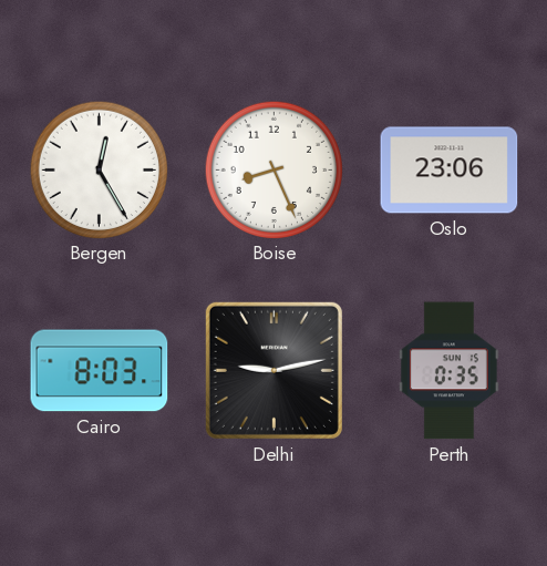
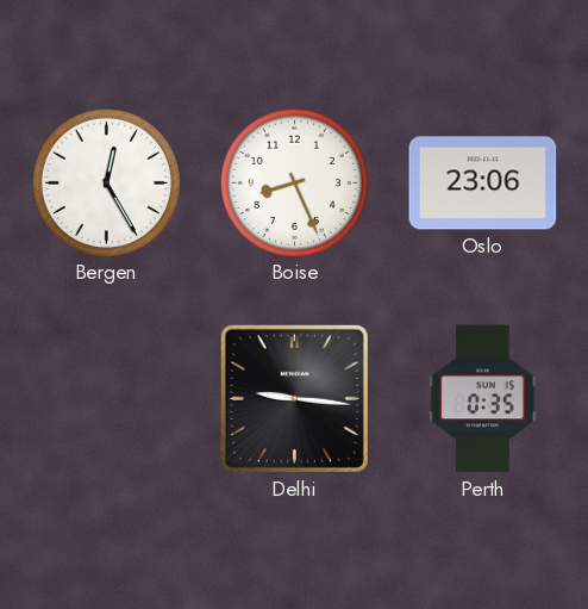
Cairo: 8:03 -> none
Delhi: 9:13 -> 9:16
